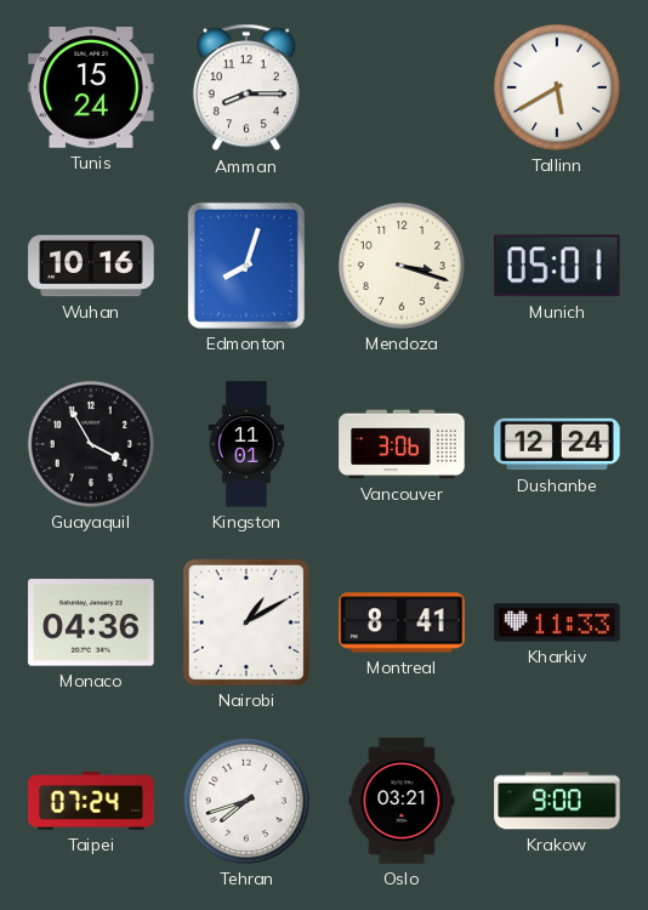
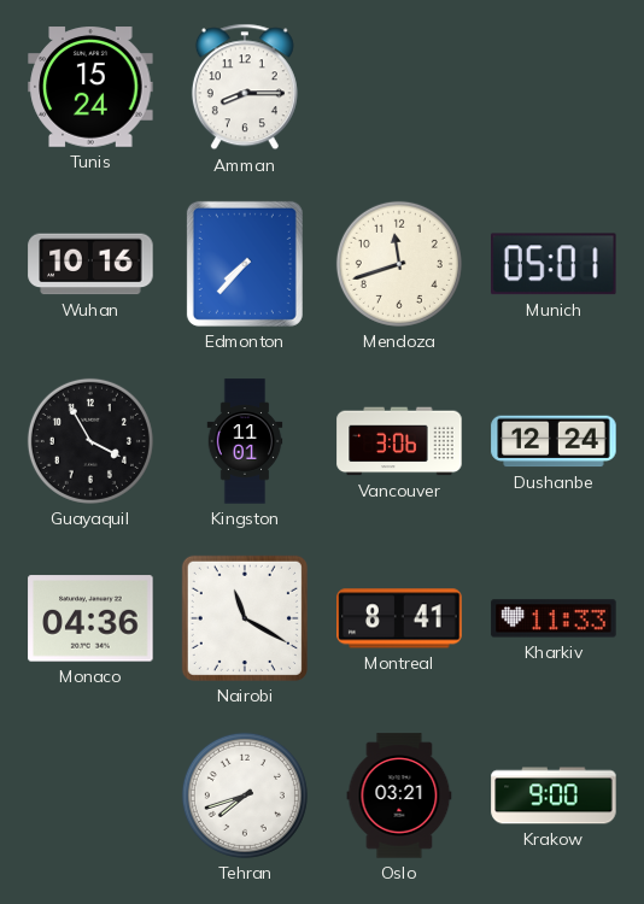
Tallinn: 5:40 -> none
Edmonton: 8:03 -> 7:37
Mendoza: 3:18 -> 11:42
Nairobi: 1:10 -> 11:20
Taipei: 07:24 -> none
